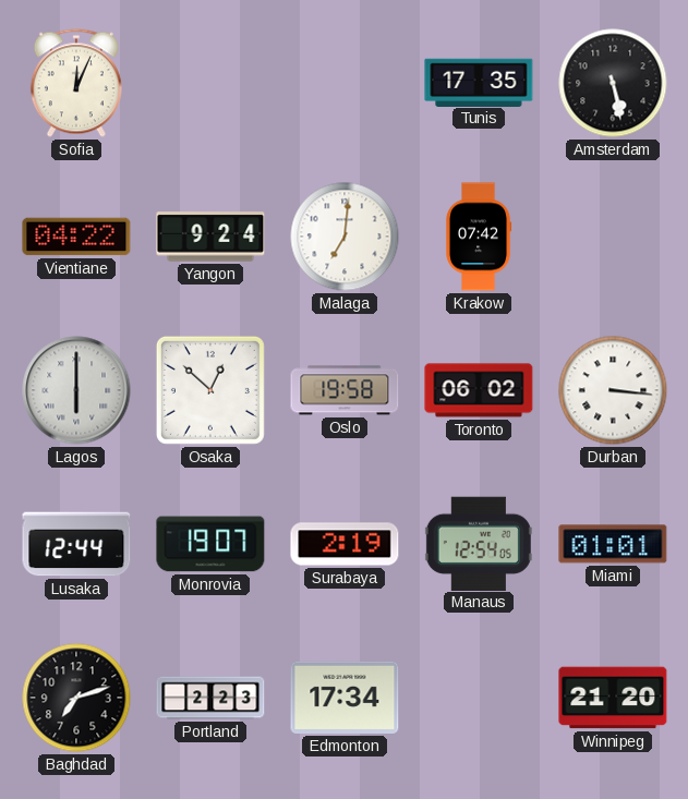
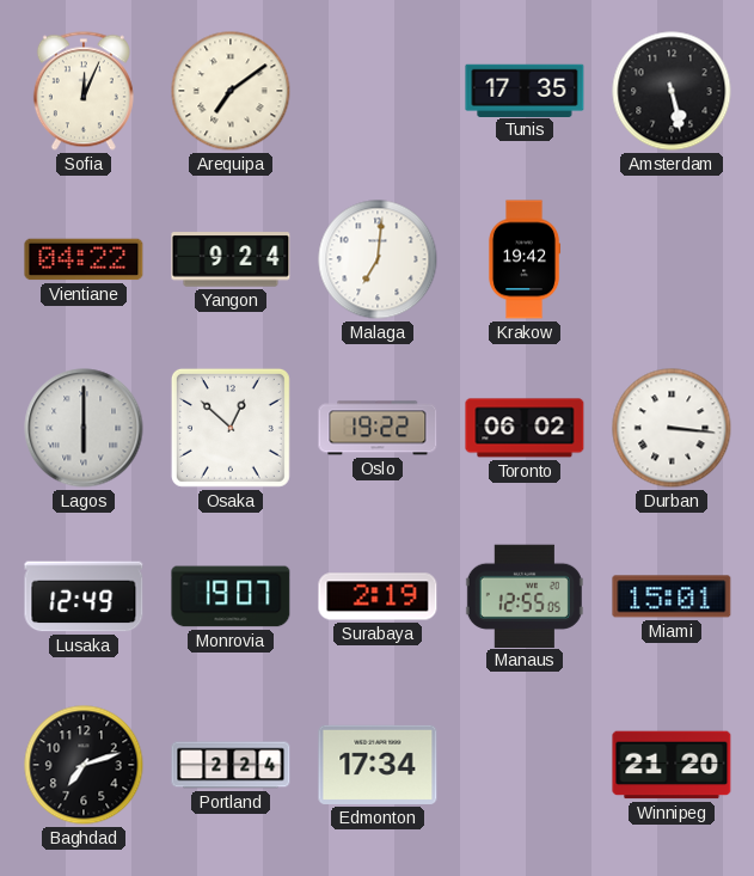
Arequipa: none -> 7:09
Krakow: 07:42 -> 19:42
Oslo: 19:58 -> 19:22
Lusaka: 12:44 -> 12:49
Manaus: 12:54 -> 12:55
Miami: 01:01 -> 15:01
Portland: 2:23 -> 2:24
